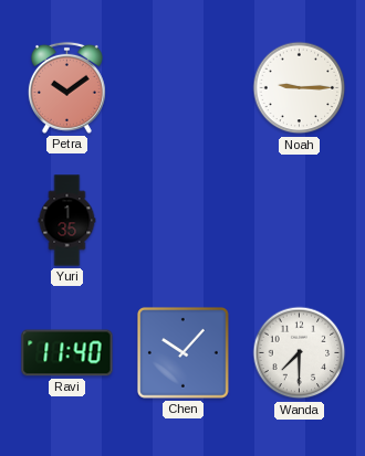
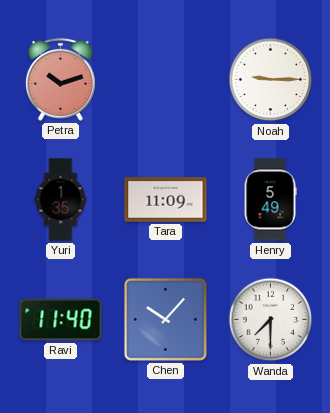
Petra: 10:09 -> 10:12
Tara: none -> 11:09
Henry: none -> 5:49
